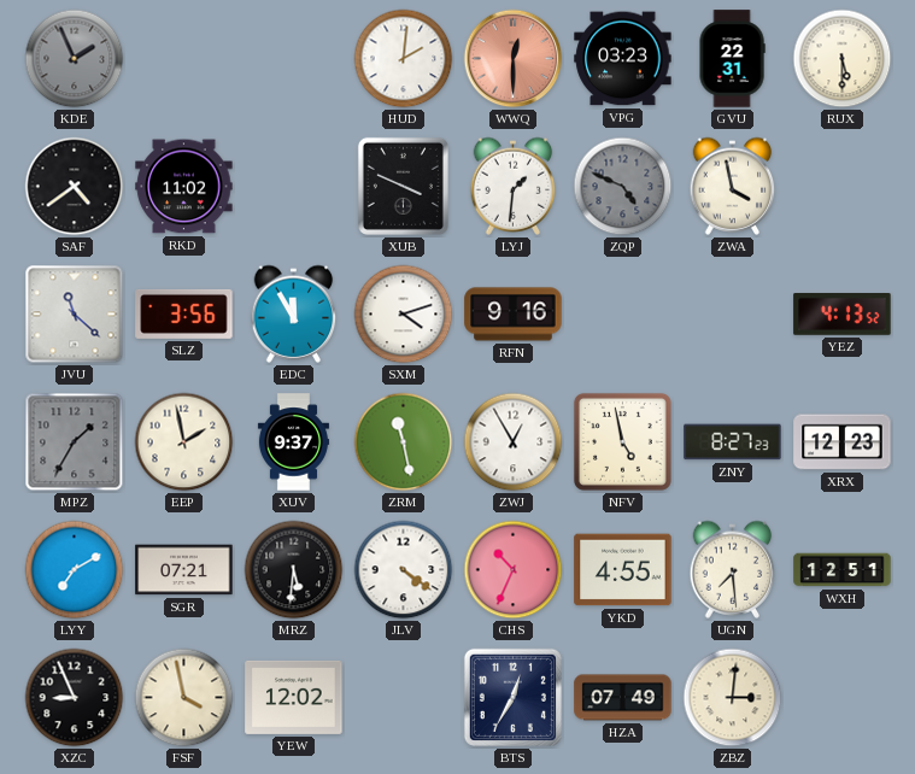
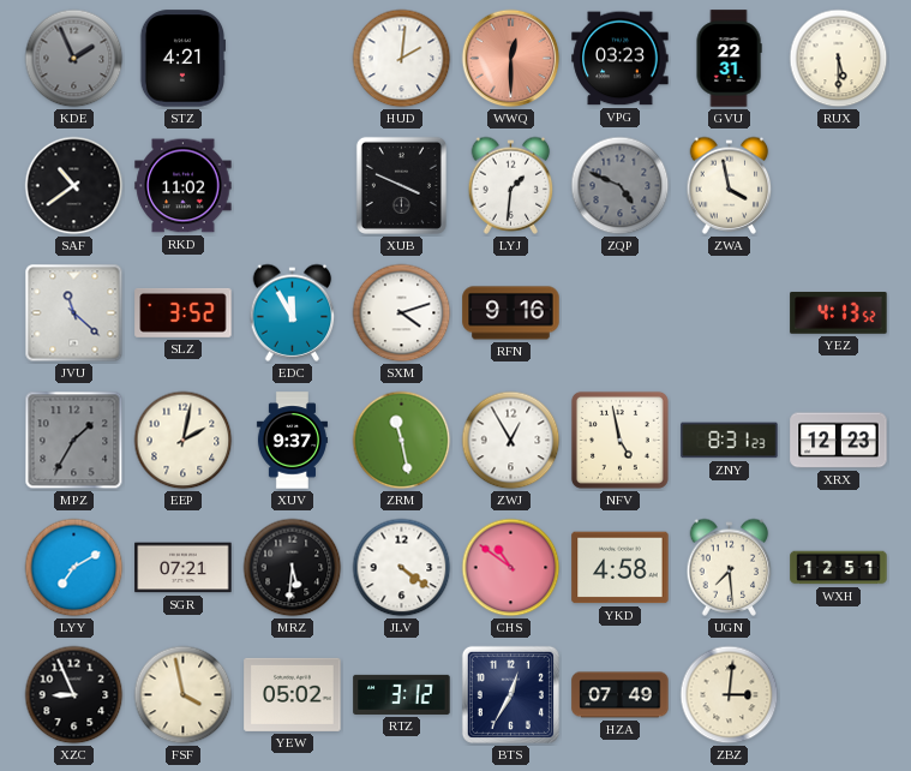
STZ: none -> 4:21
SAF: 4:39 -> 10:39
SLZ: 3:56 -> 3:52
EEP: 1:58 -> 2:02
ZNY: 8:27 -> 8:31
CHS: 10:34 -> 10:51
YKD: 4:55 -> 4:58
YEW: 12:02 -> 05:02
RTZ: none -> 3:12
